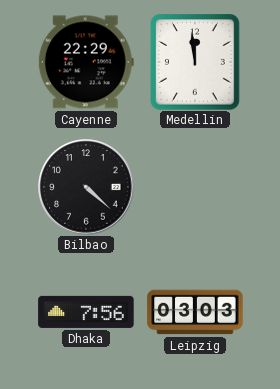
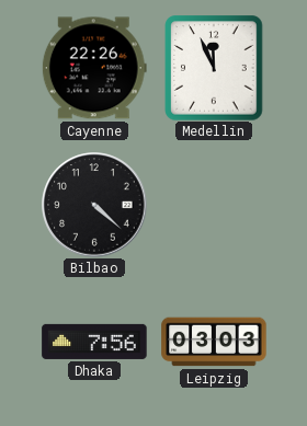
Cayenne: 22:29 -> 22:26
Medellin: 11:59 -> 11:56
